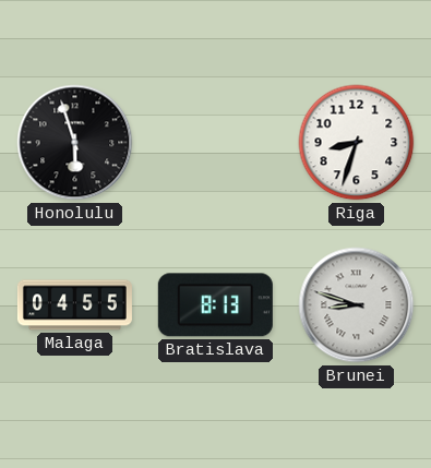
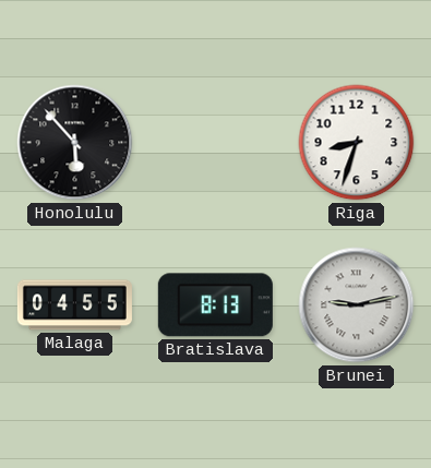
Honolulu: 5:57 -> 5:53
Brunei: 8:48 -> 9:13
